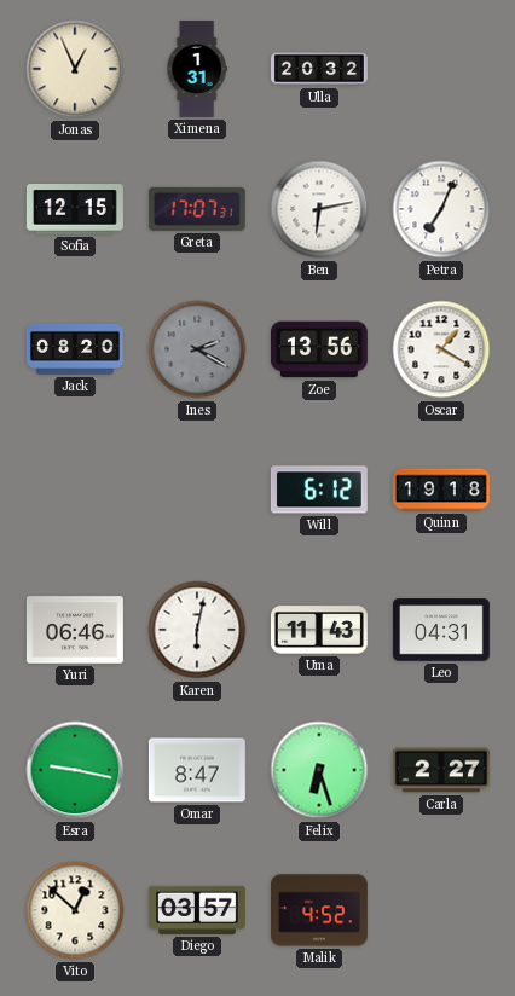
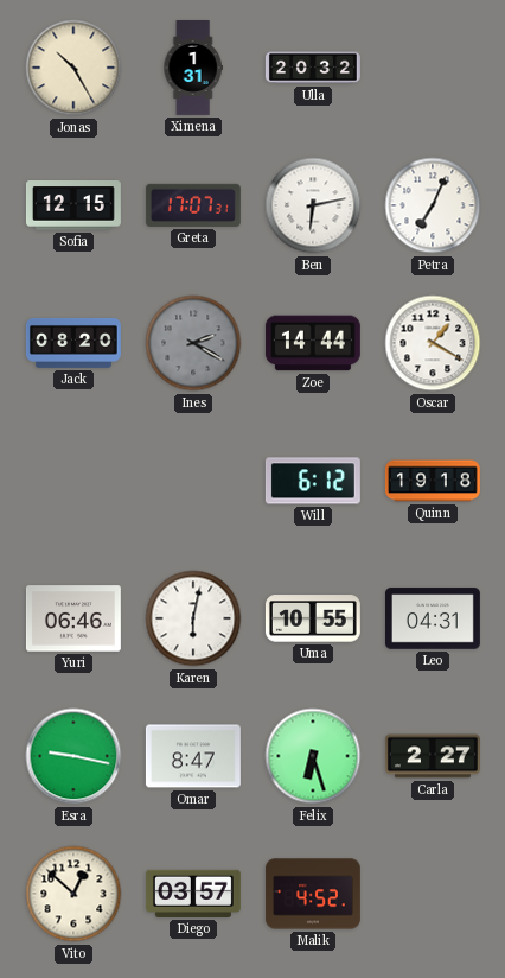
Jonas: 12:56 -> 10:25
Zoe: 13:56 -> 14:44
Uma: 11:43 -> 10:55
